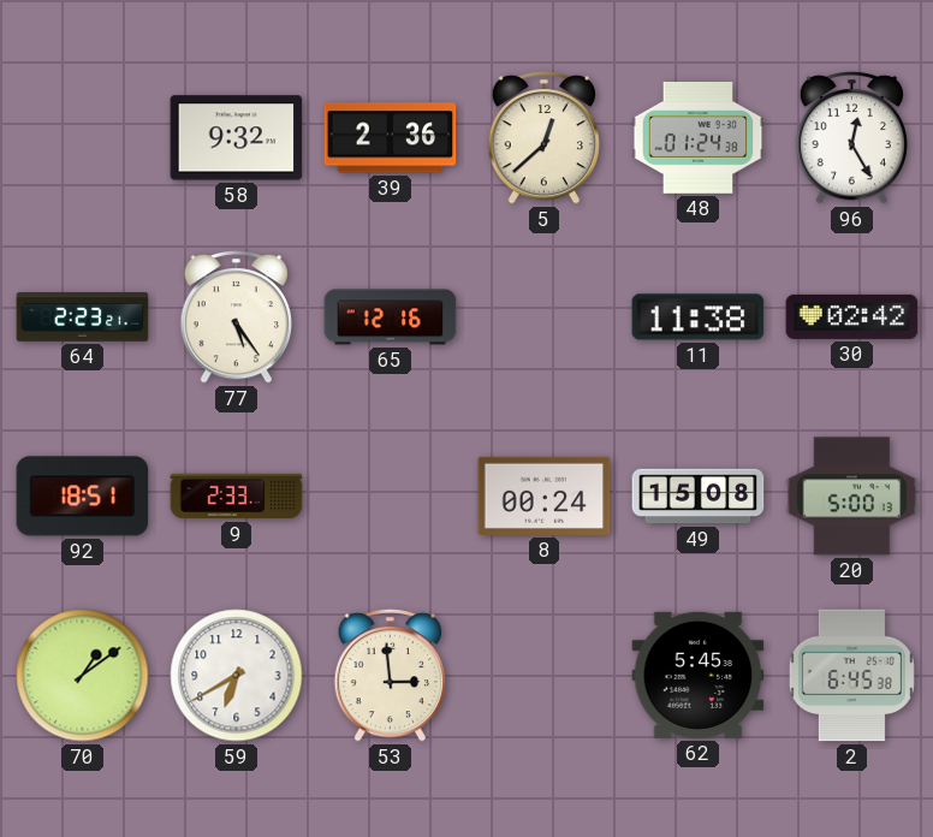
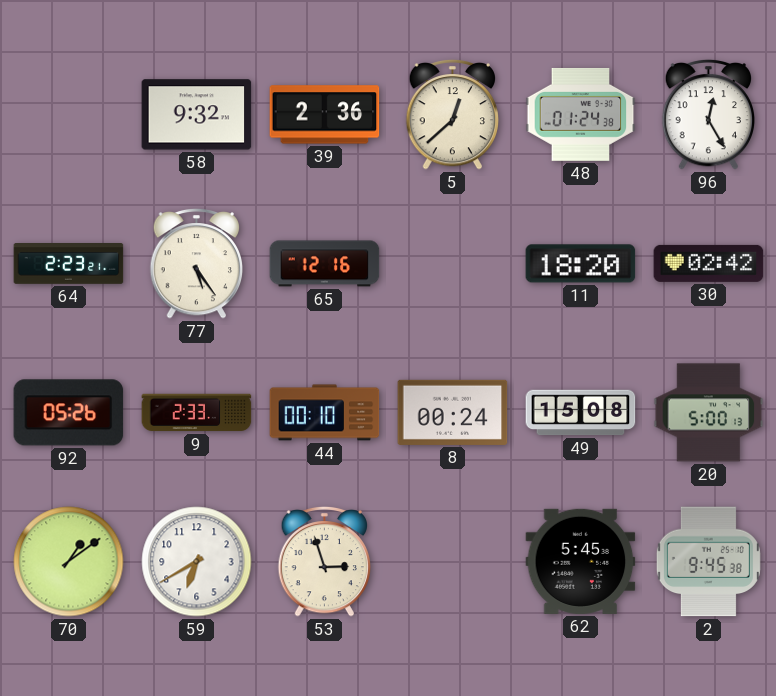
11: 11:38 -> 18:20
92: 18:51 -> 05:26
44: none -> 00:10
53: 2:59 -> 2:57
2: 6:45 -> 9:45
